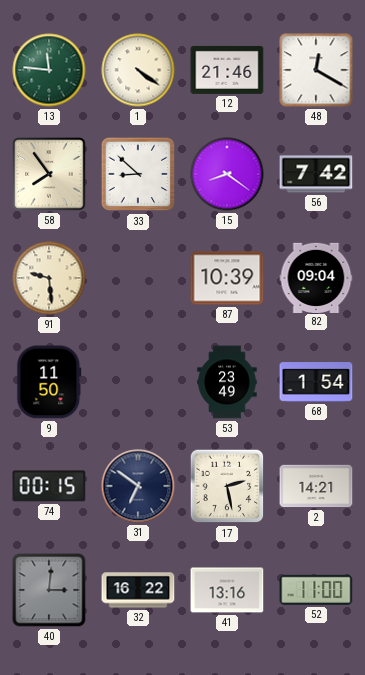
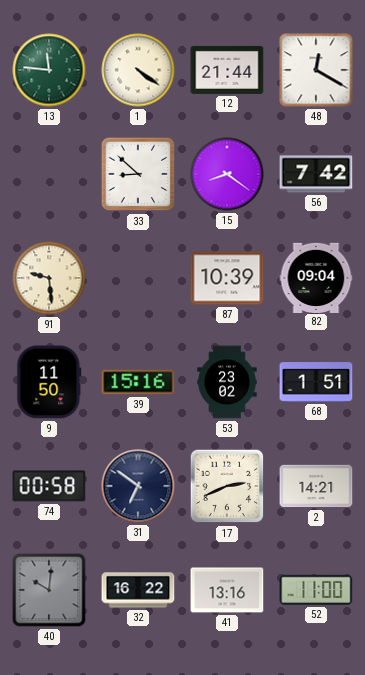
12: 21:46 -> 21:44
58: 7:54 -> none
39: none -> 15:16
53: 23:49 -> 23:02
68: 1:54 -> 1:51
74: 00:15 -> 00:58
17: 2:28 -> 2:41
40: 3:01 -> 10:01
